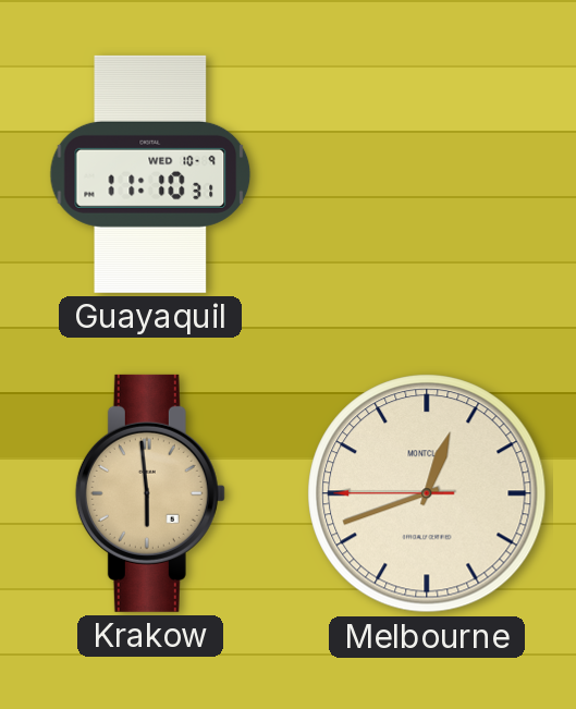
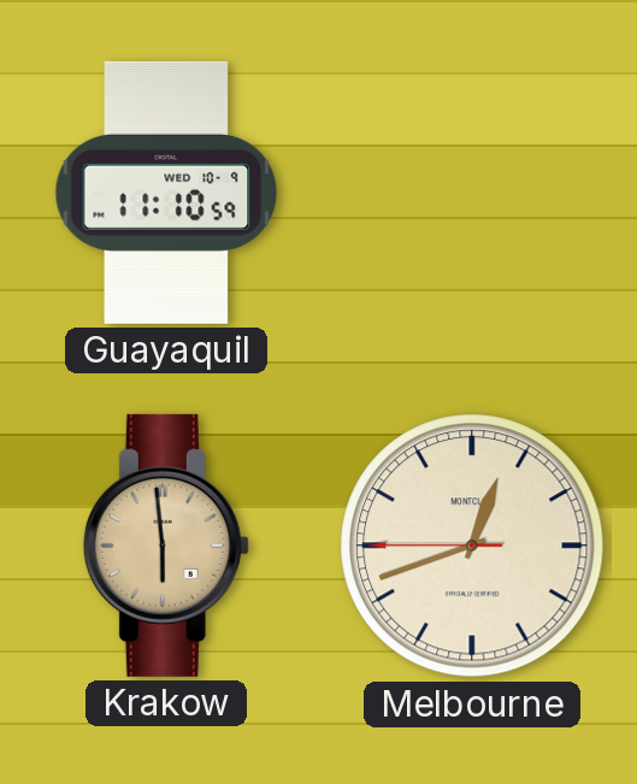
Guayaquil: 11:10:31 -> 11:10:59
